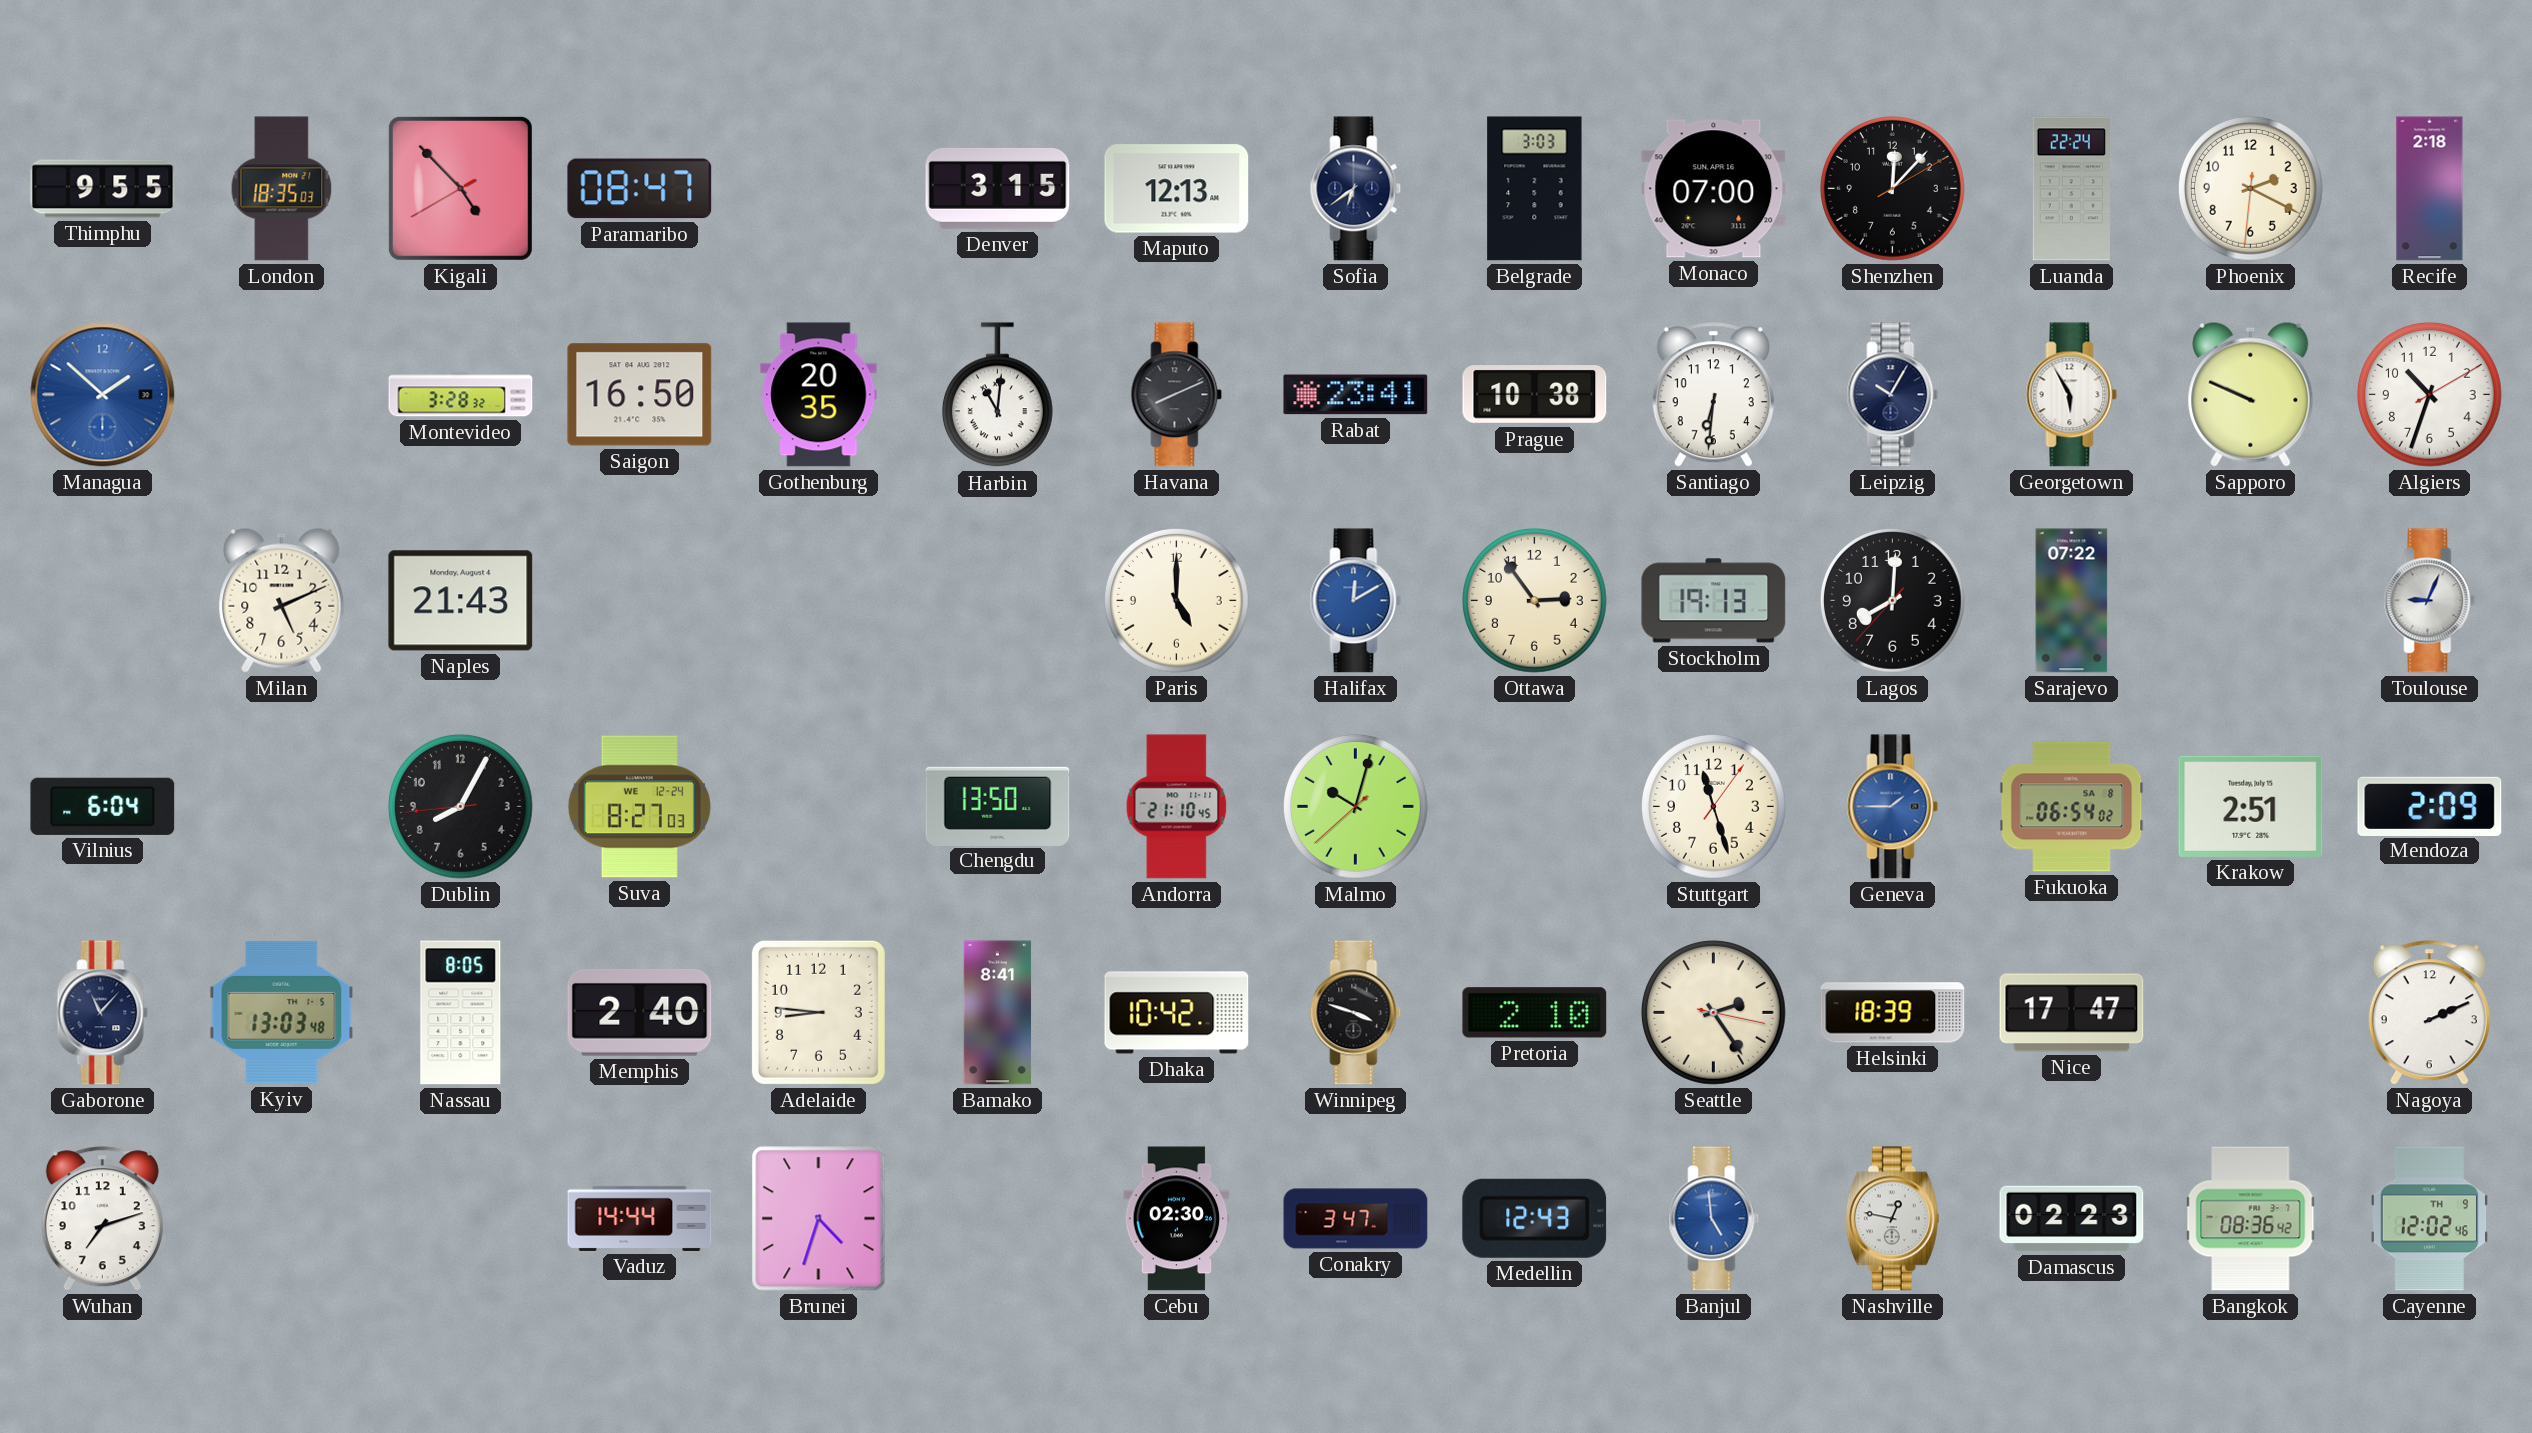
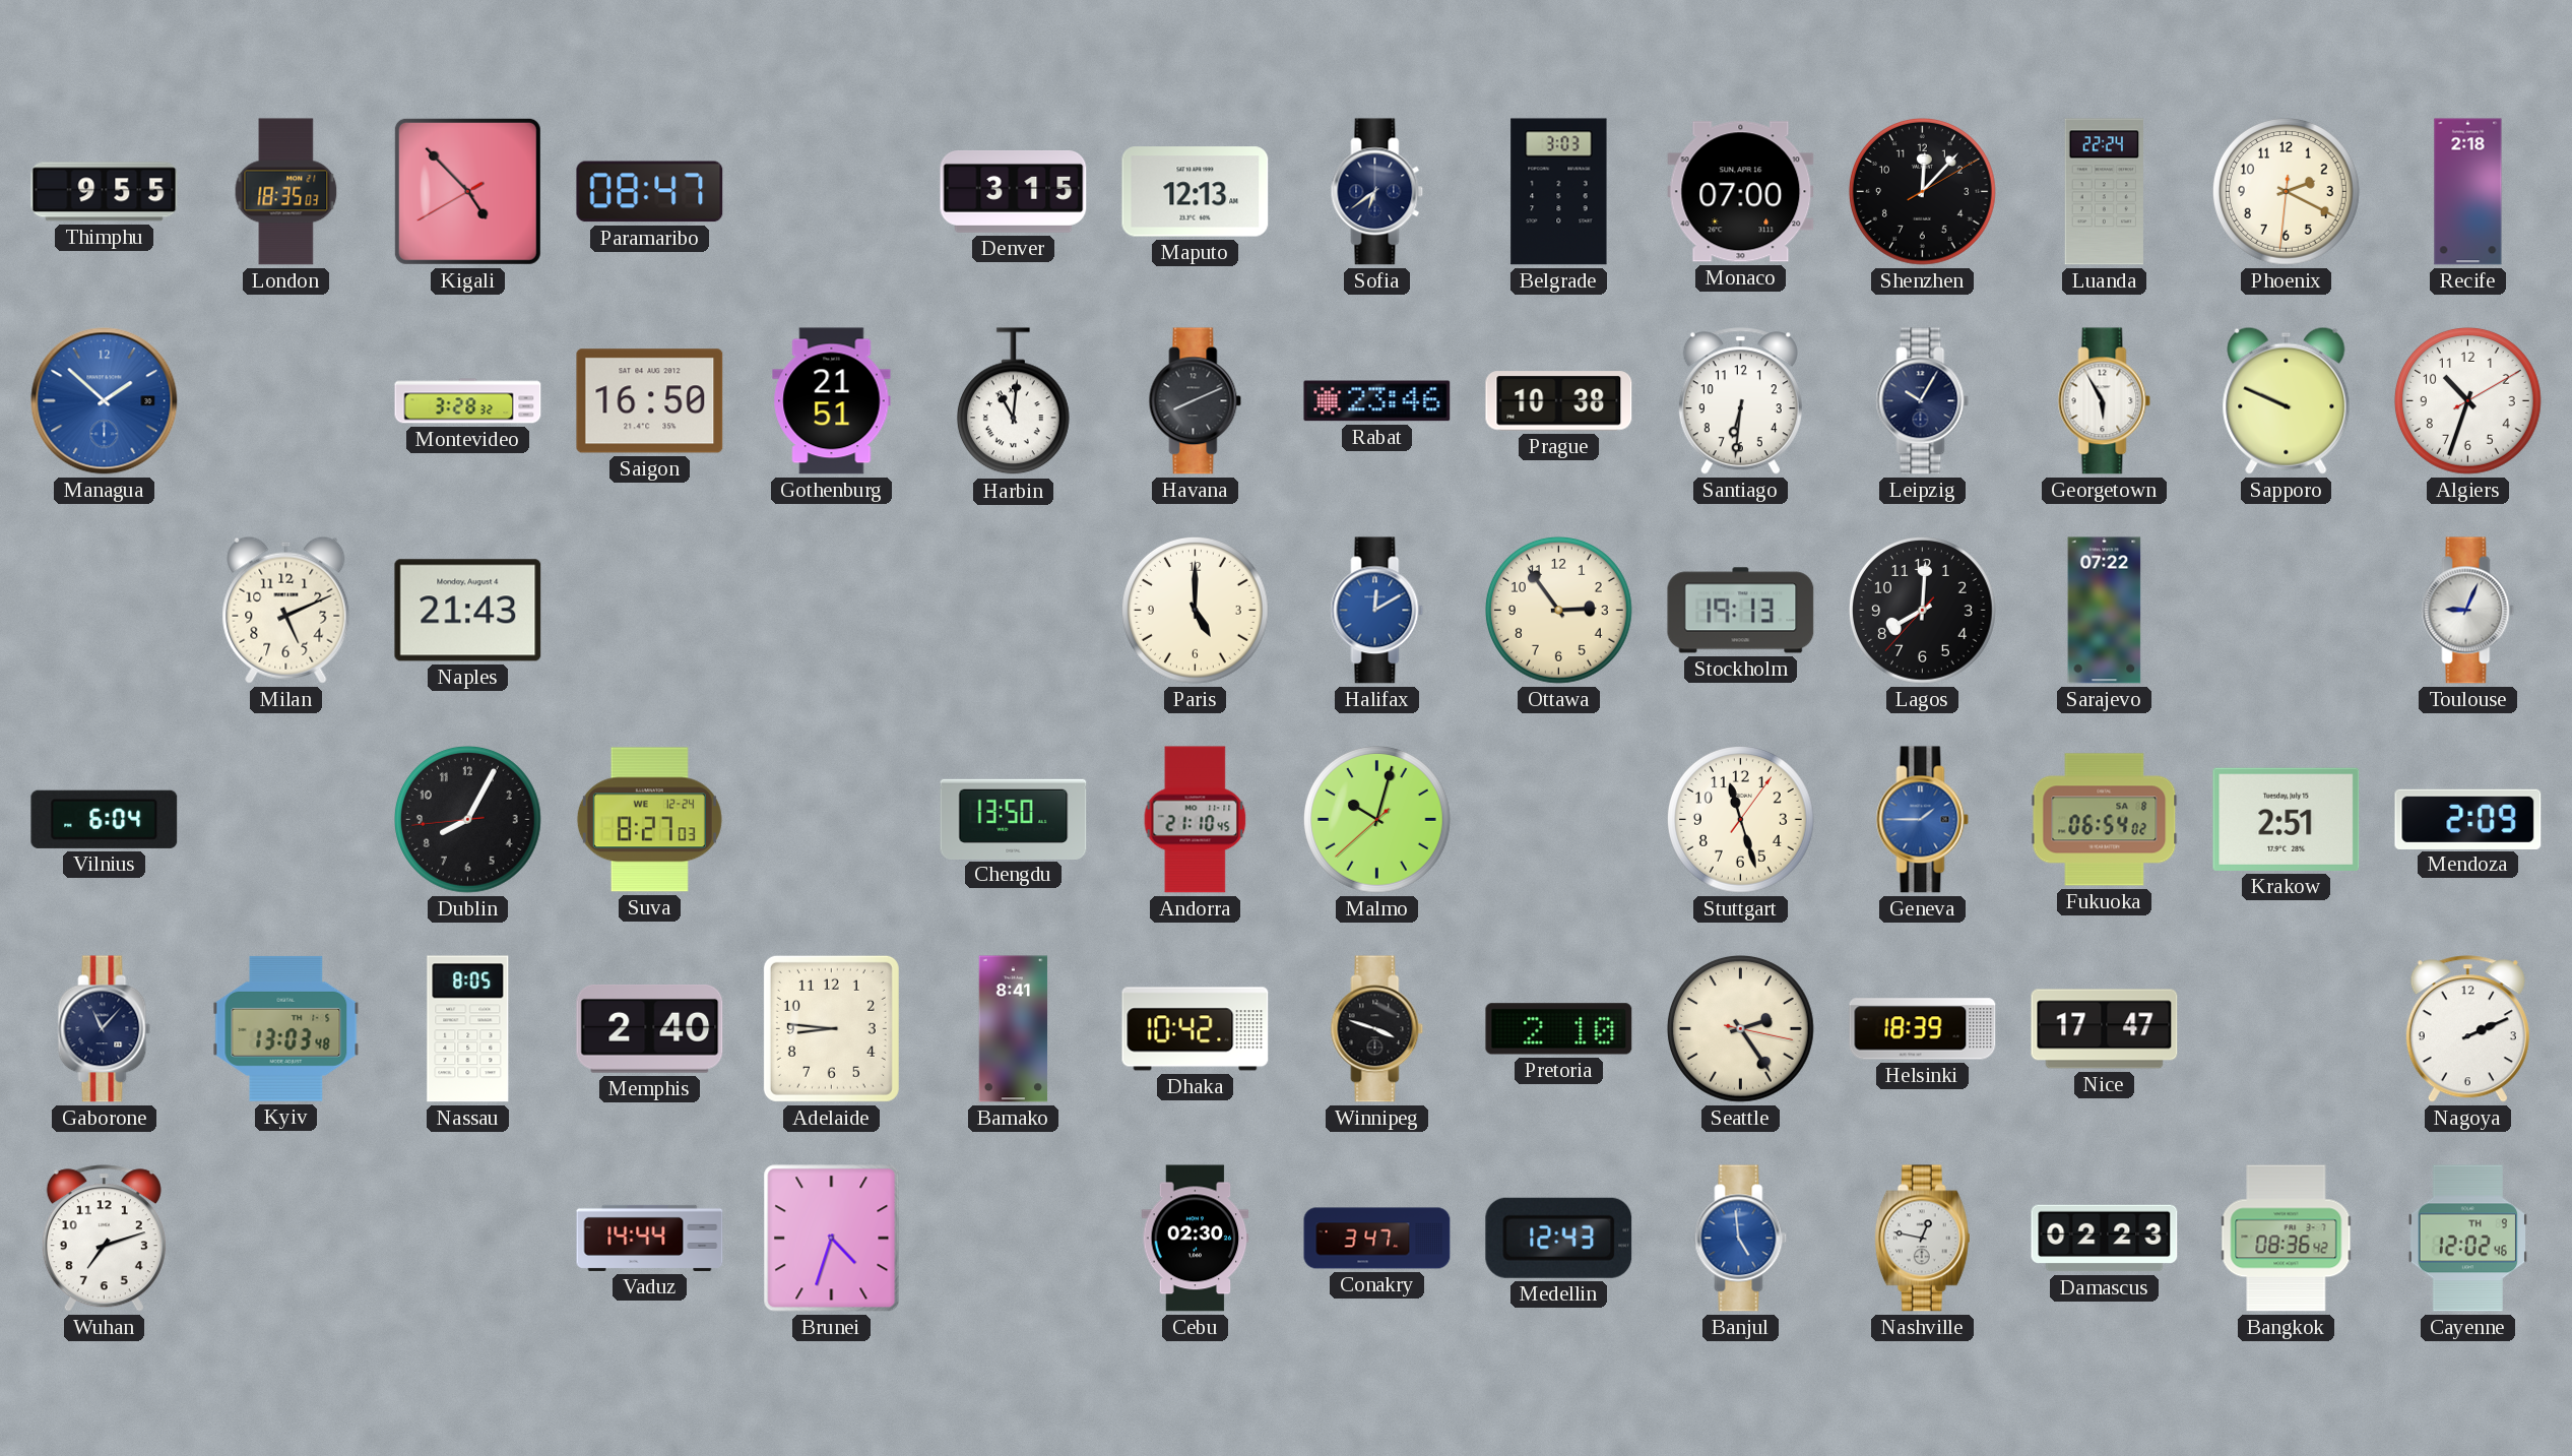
Gothenburg: 20:35 -> 21:51
Rabat: 23:41 -> 23:46
